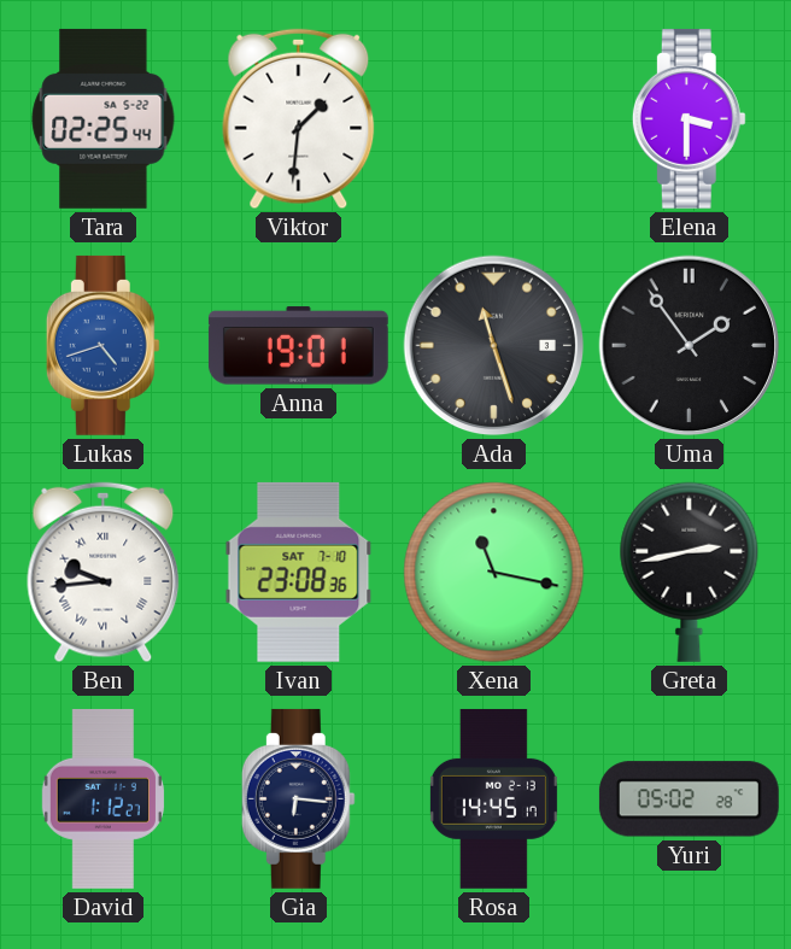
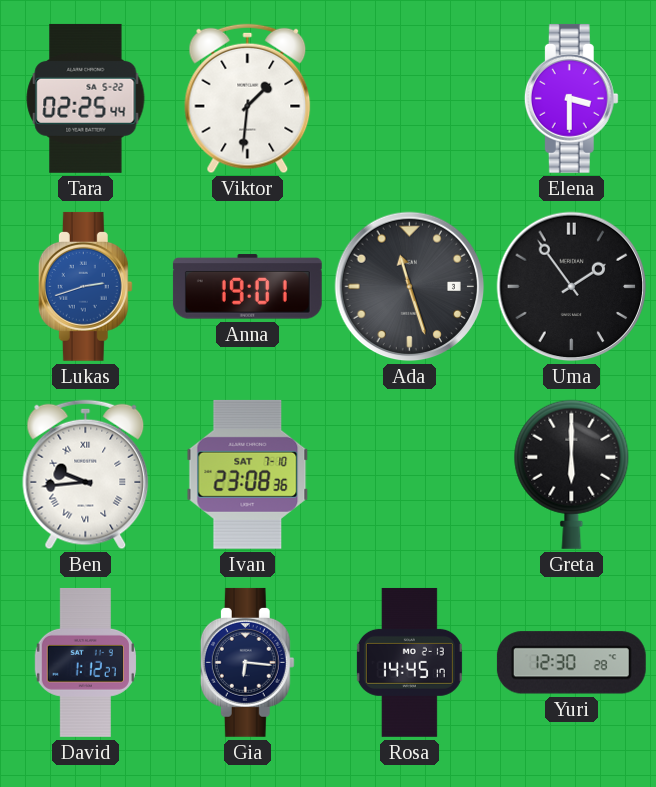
Lukas: 4:42 -> 2:42
Xena: 11:17 -> none
Greta: 2:43 -> 6:00
Yuri: 05:02 -> 12:30
